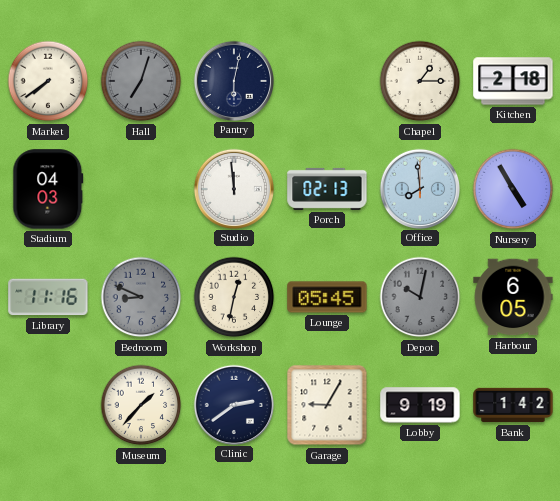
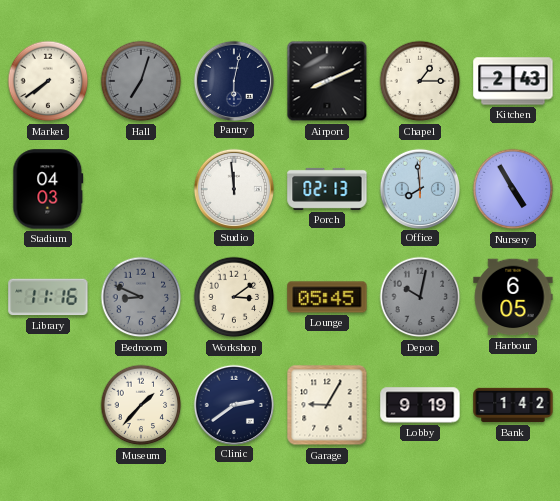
Airport: none -> 8:11
Kitchen: 2:18 -> 2:43
Workshop: 12:32 -> 3:09
